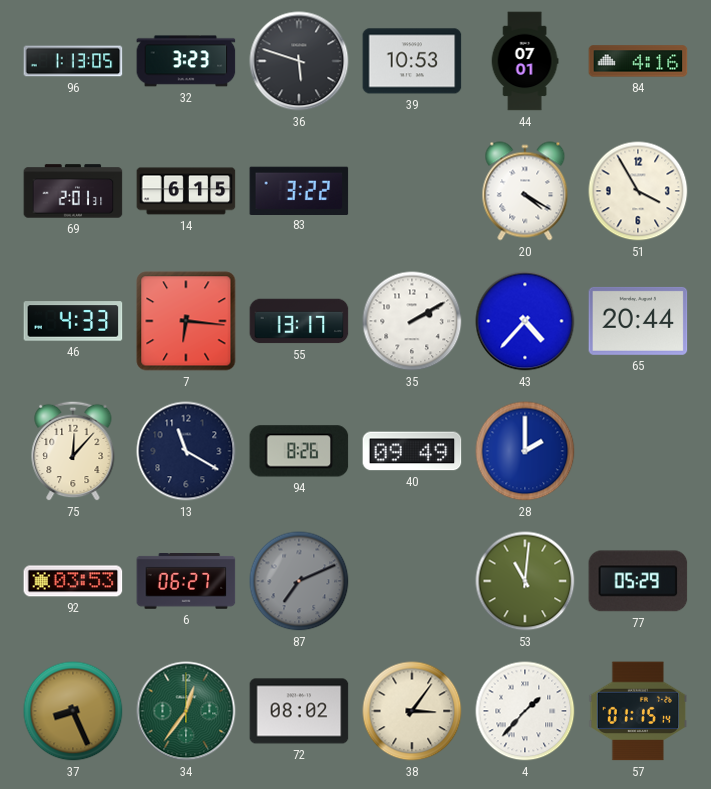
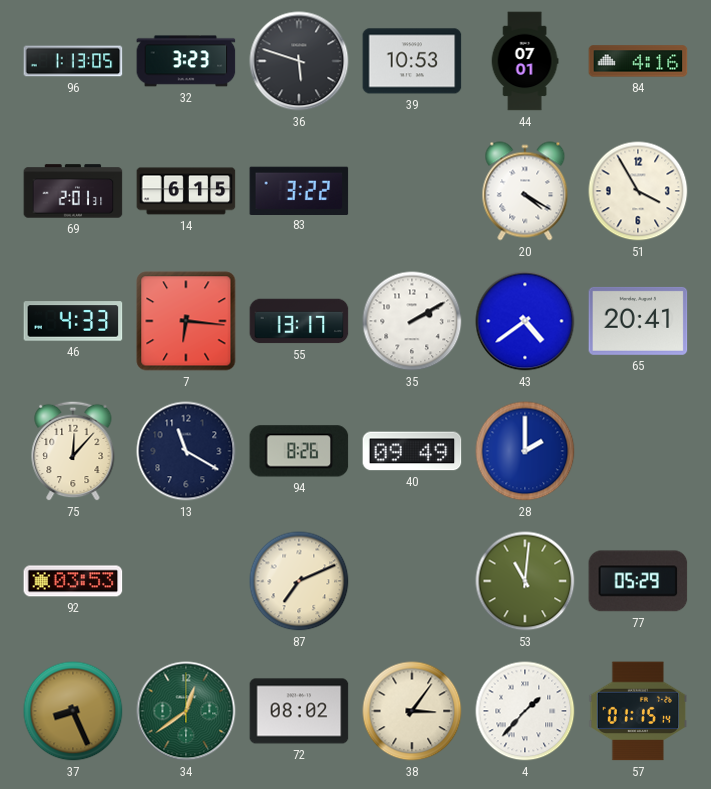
43: 4:37 -> 4:39
65: 20:44 -> 20:41
6: 06:27 -> none
87 dial: grey -> cream
34: 12:36 -> 12:39
